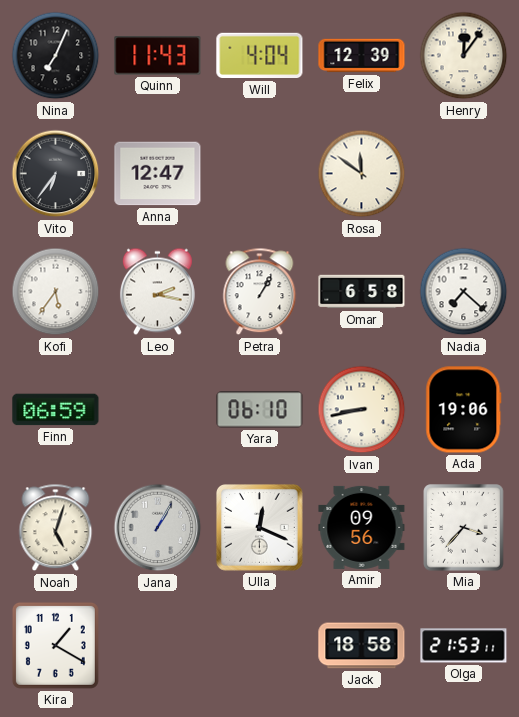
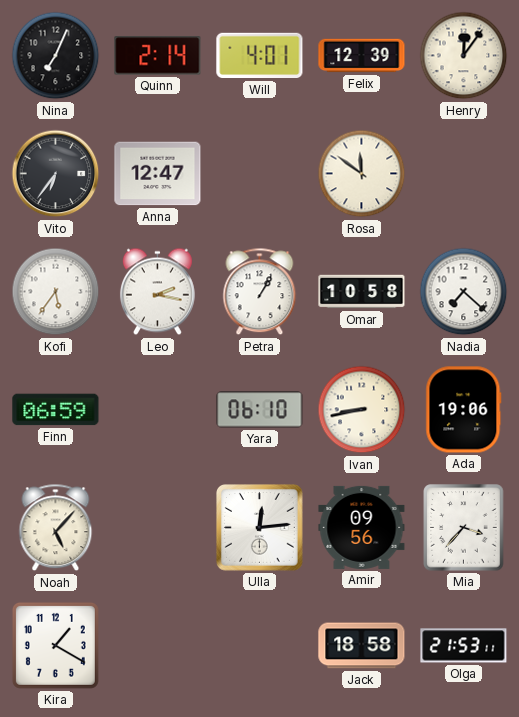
Quinn: 11:43 -> 2:14
Will: 4:04 -> 4:01
Omar: 6:58 -> 10:58
Noah: 5:03 -> 5:07
Jana: 1:05 -> none
Ulla: 12:19 -> 12:14
